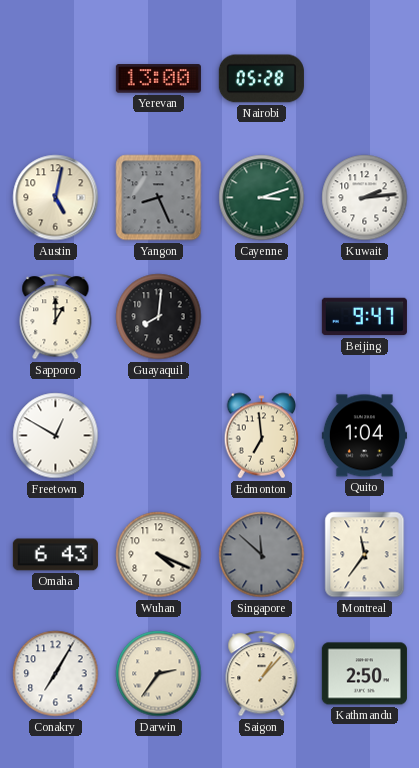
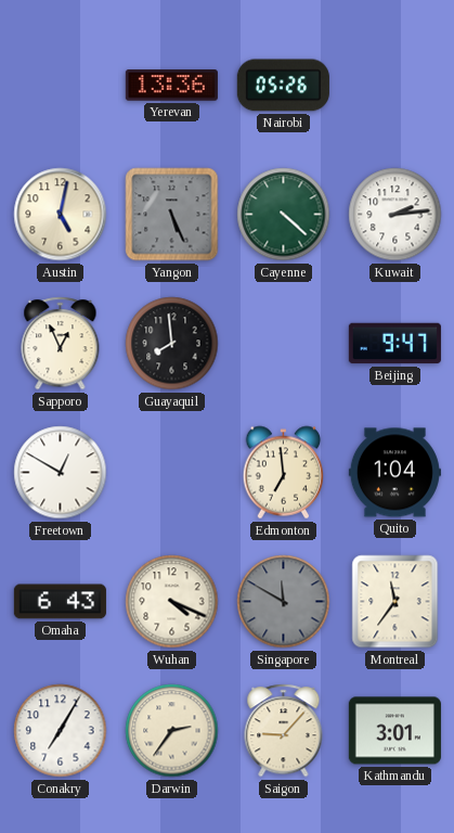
Yerevan: 13:00 -> 13:36
Nairobi: 05:28 -> 05:26
Yangon: 8:26 -> 5:26
Cayenne: 3:12 -> 4:22
Sapporo: 1:00 -> 12:56
Guayaquil: 8:01 -> 7:59
Singapore: 11:52 -> 11:50
Saigon: 1:07 -> 9:07
Kathmandu: 2:50 -> 3:01
